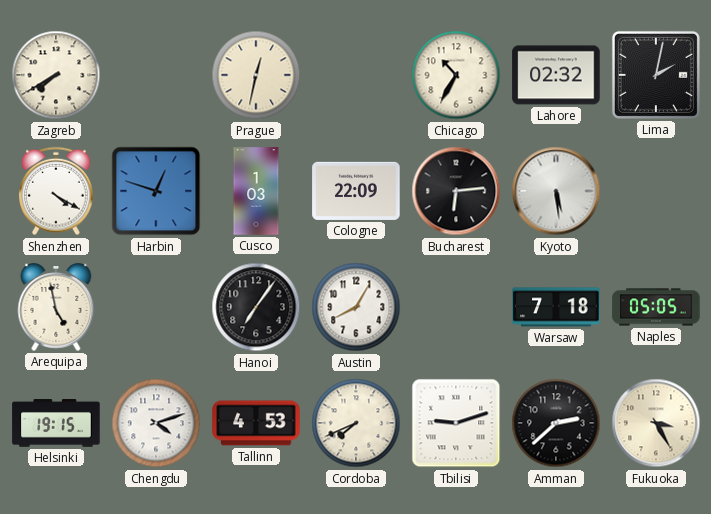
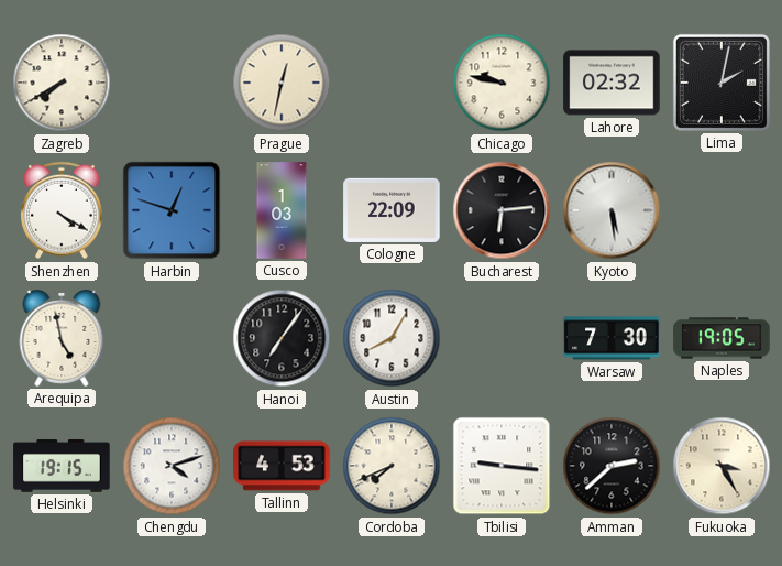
Chicago: 10:35 -> 9:47
Warsaw: 7:18 -> 7:30
Naples: 05:05 -> 19:05
Tbilisi: 9:12 -> 9:16
